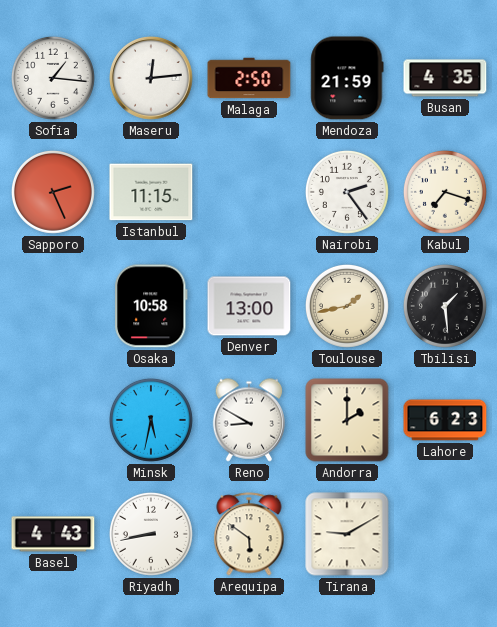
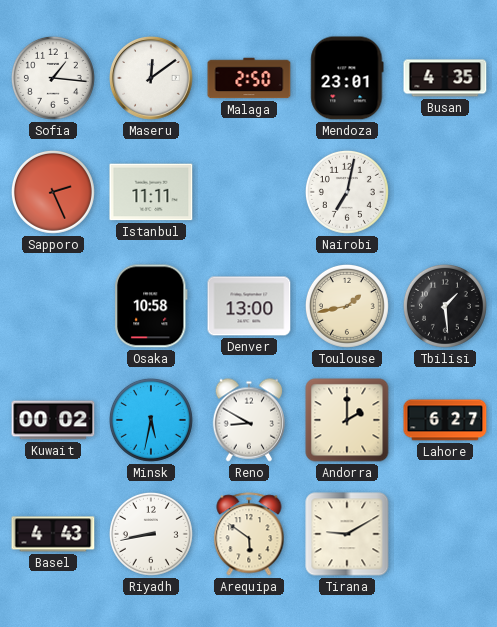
Maseru: 12:14 -> 12:09
Mendoza: 21:59 -> 23:01
Istanbul: 11:15 -> 11:11
Nairobi: 2:24 -> 7:02
Kabul: 7:18 -> none
Kuwait: none -> 00:02
Lahore: 6:23 -> 6:27
